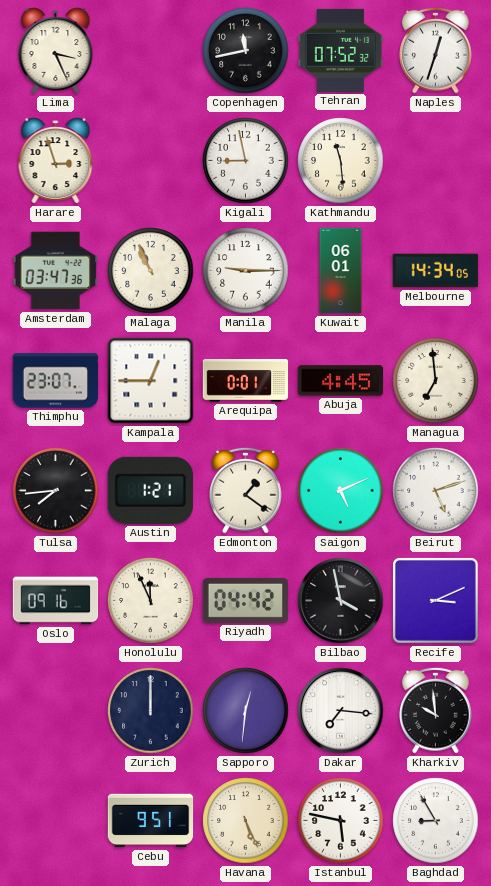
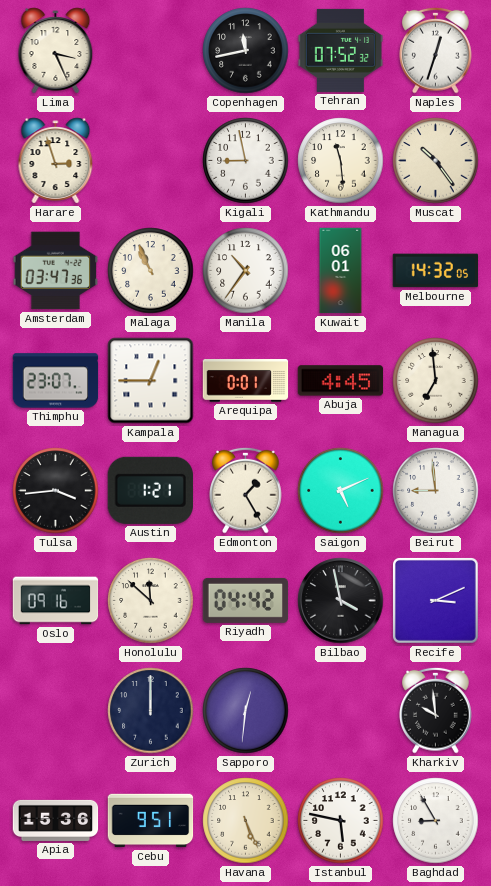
Muscat: none -> 10:24
Manila: 9:15 -> 10:36
Melbourne: 14:34 -> 14:32
Tulsa: 7:44 -> 3:44
Edmonton: 1:21 -> 1:25
Beirut: 5:12 -> 8:59
Honolulu: 11:56 -> 11:52
Dakar: 7:16 -> none
Apia: none -> 15:36
